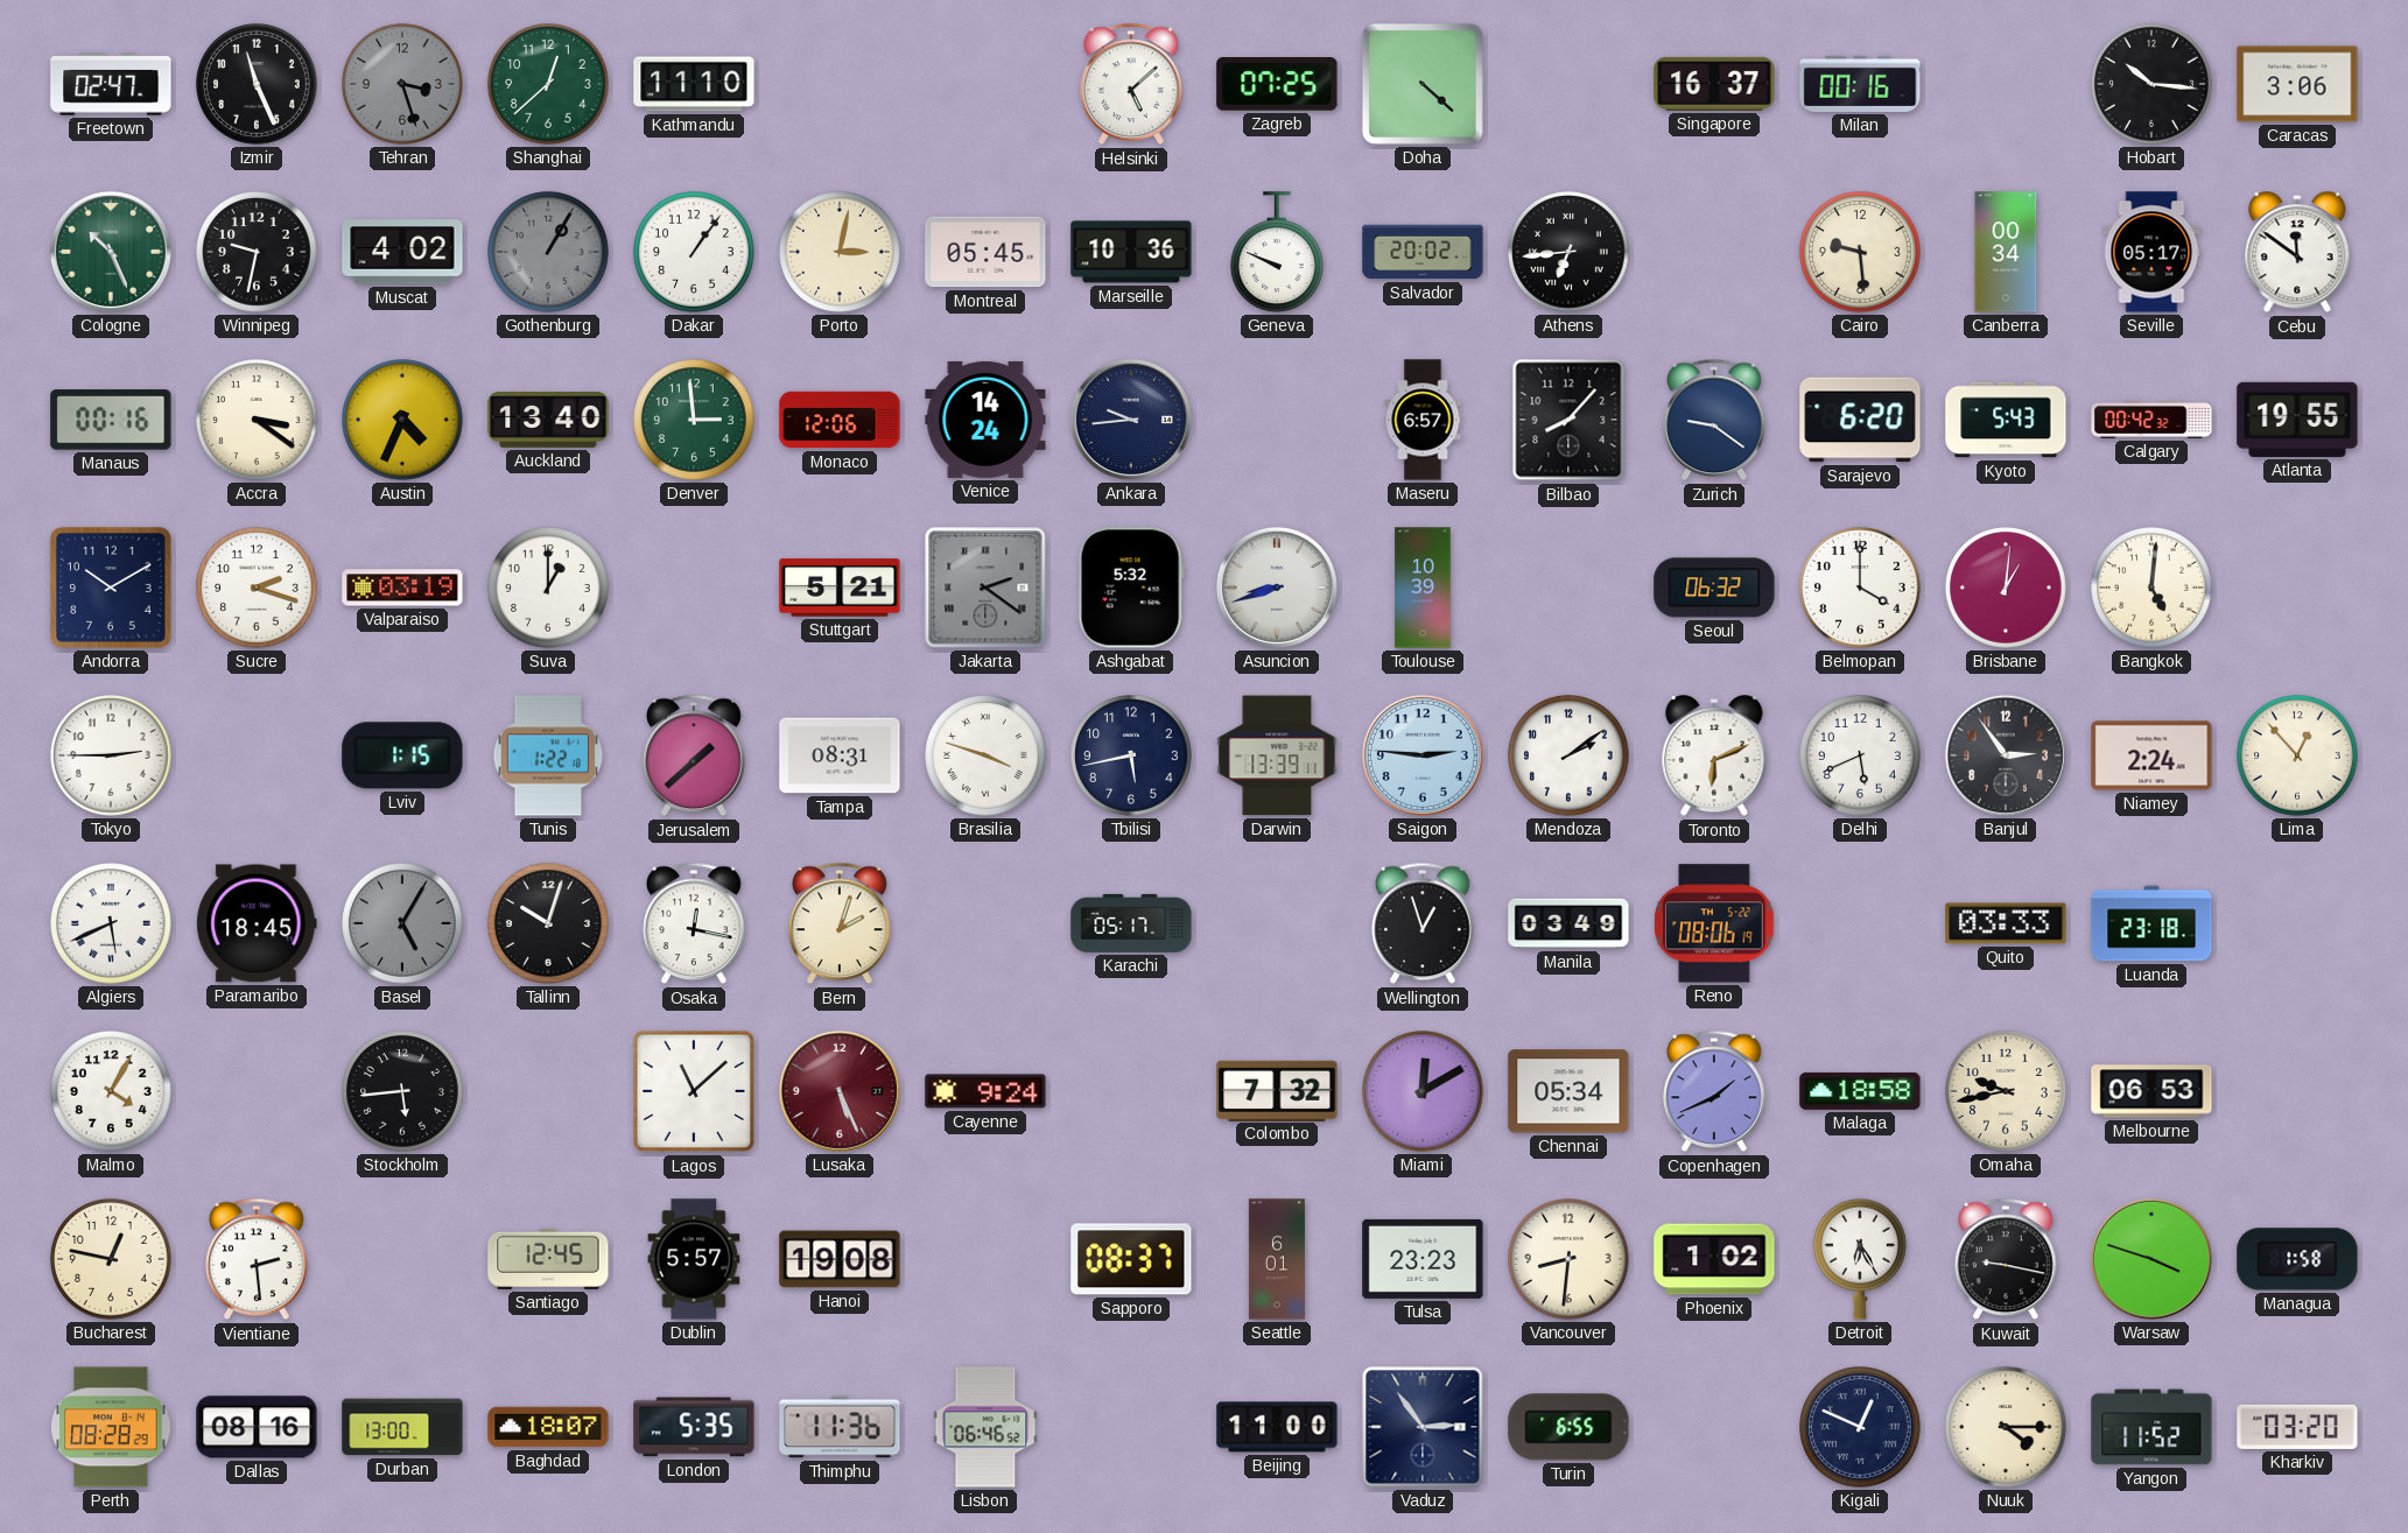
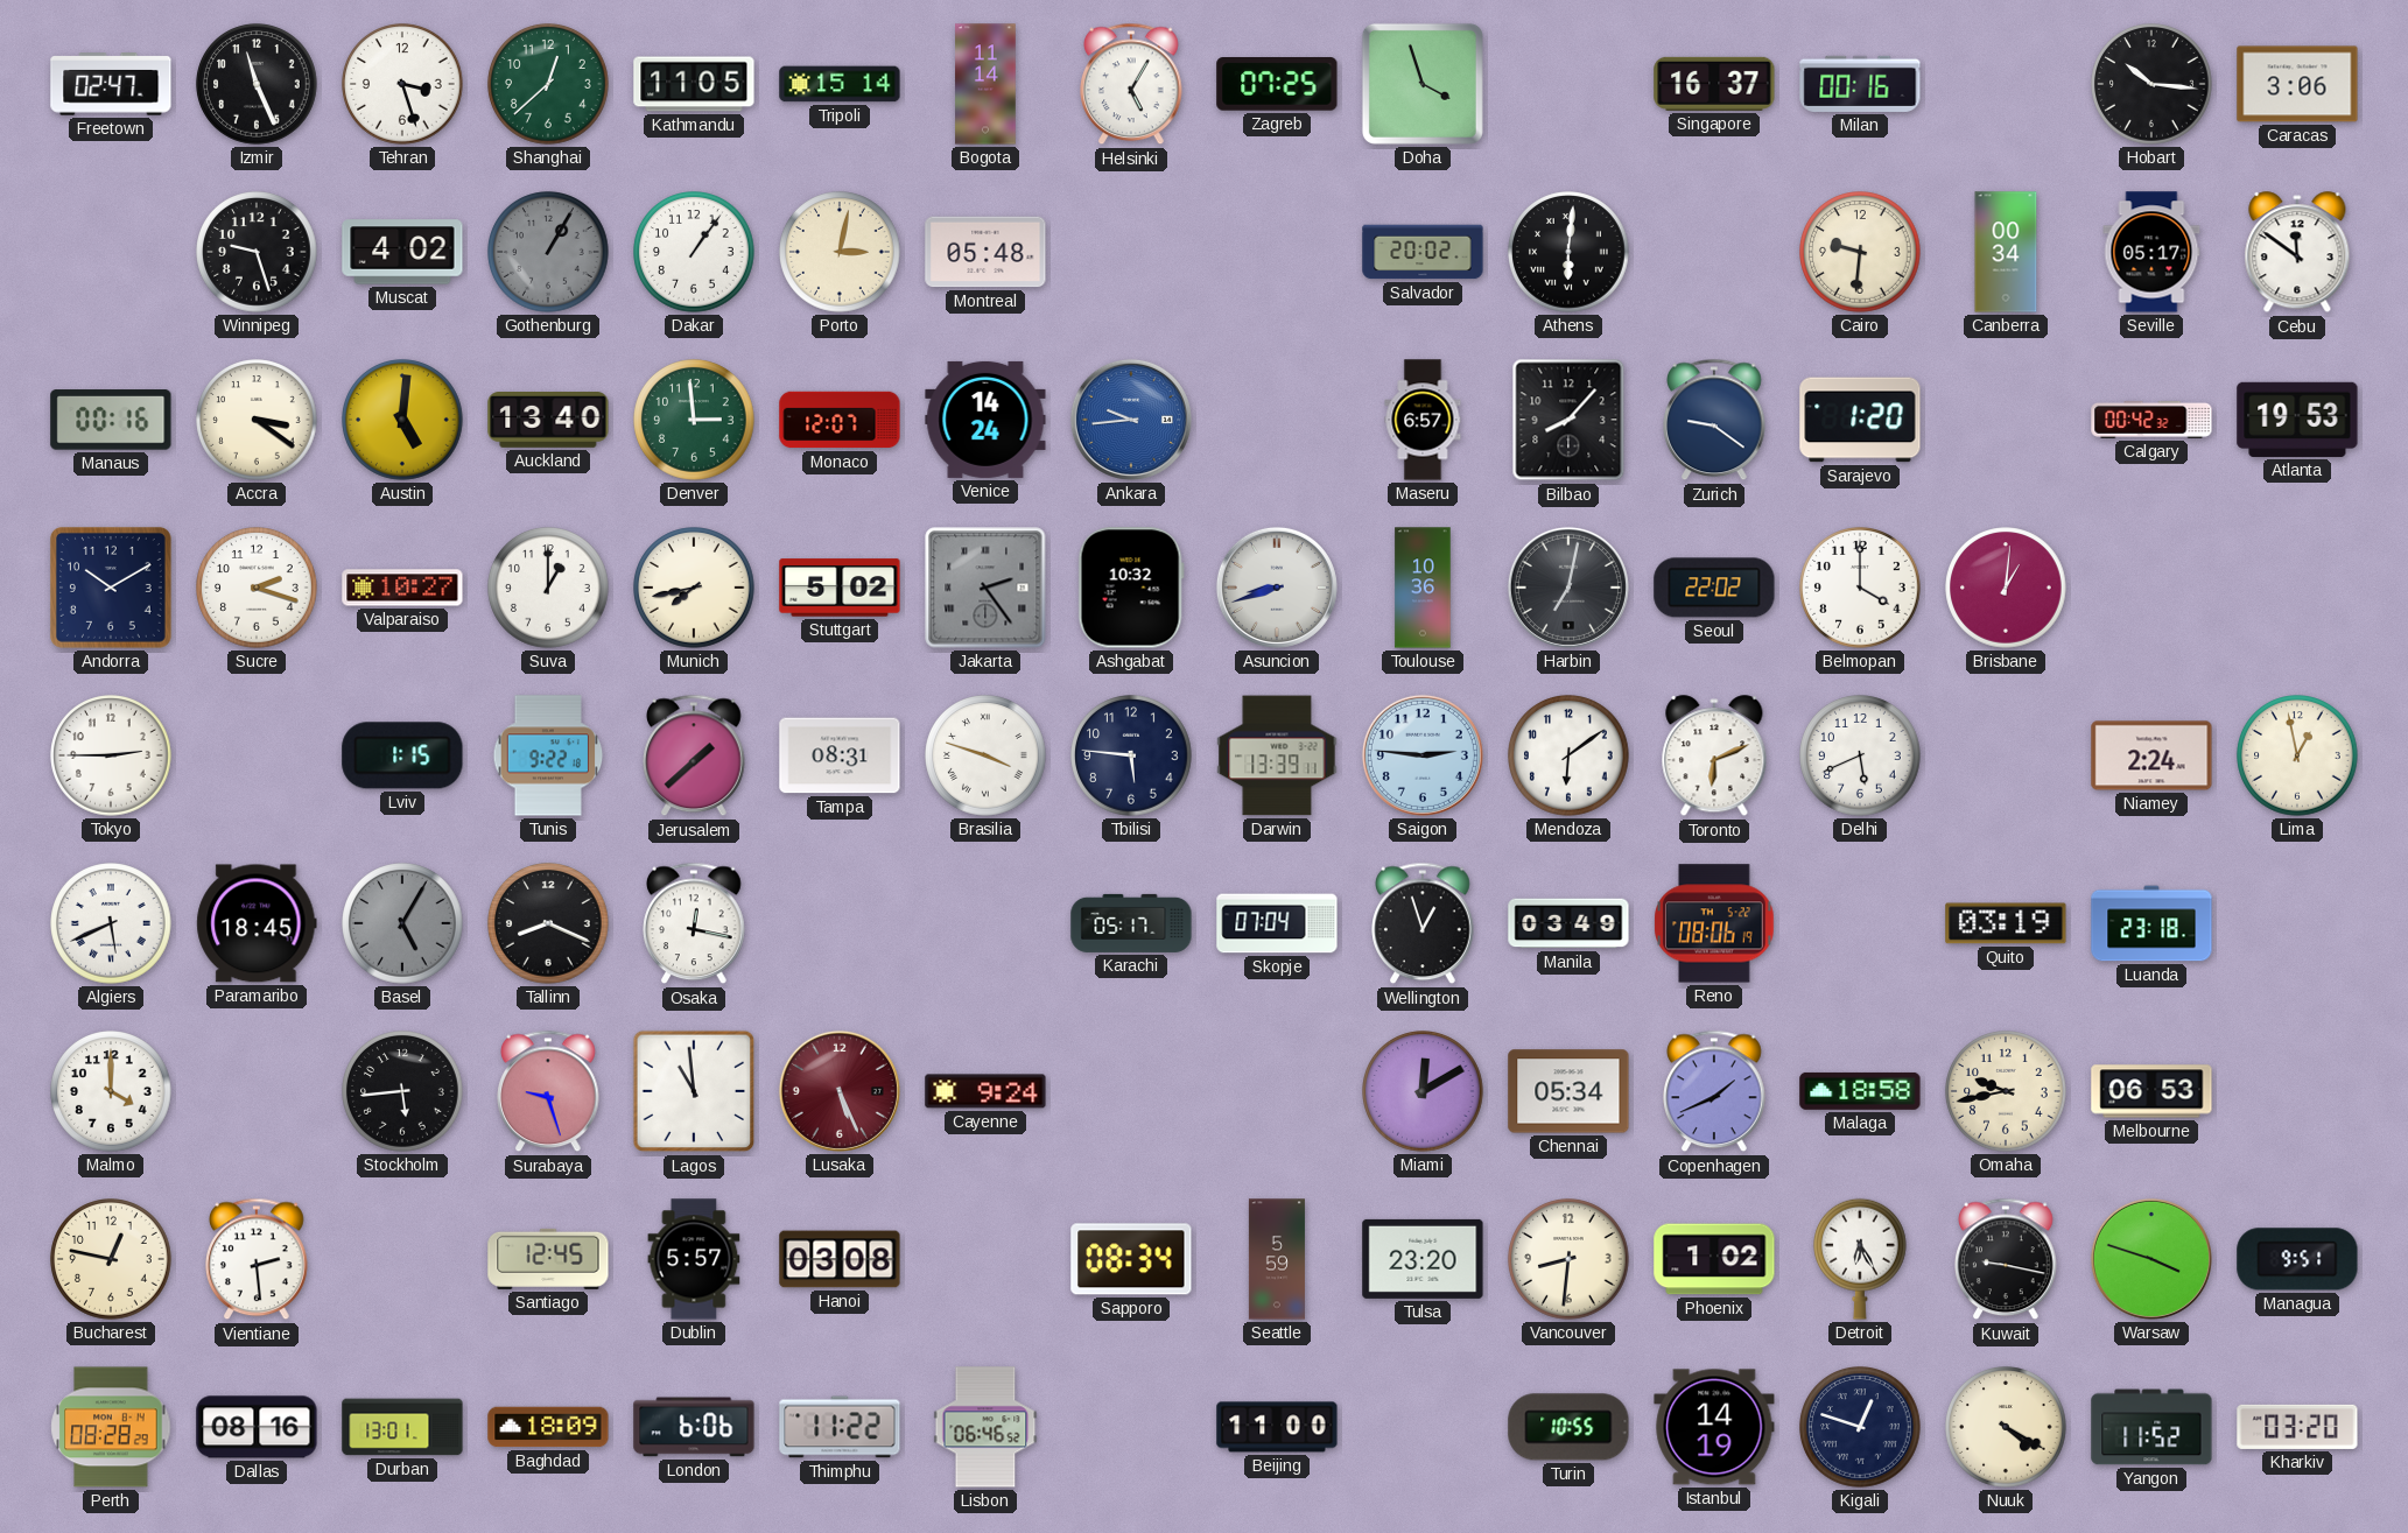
Tehran dial: grey -> white
Kathmandu: 11:10 -> 11:05
Tripoli: none -> 15:14
Bogota: none -> 11:14
Helsinki: 5:08 -> 5:05
Doha: 4:22 -> 3:57
Cologne: 10:26 -> none
Winnipeg: 9:32 -> 9:27
Montreal: 05:45 -> 05:48
Marseille: 10:36 -> none
Geneva: 9:49 -> none
Athens: 6:44 -> 6:01
Cairo: 9:29 -> 9:31
Austin: 4:34 -> 5:01
Monaco: 12:06 -> 12:07
Ankara dial: navy -> blue
Sarajevo: 6:20 -> 1:20
Kyoto: 5:43 -> none
Atlanta: 19:55 -> 19:53
Valparaiso: 03:19 -> 10:27
Munich: none -> 7:43
Stuttgart: 5:21 -> 5:02
Jakarta: 2:21 -> 2:24
Ashgabat: 5:32 -> 10:32
Toulouse: 10:39 -> 10:36
Harbin: none -> 7:02
Seoul: 06:32 -> 22:02
Bangkok: 5:01 -> none
Tunis: 1:22 -> 9:22
Tbilisi: 5:43 -> 5:46
Mendoza: 2:09 -> 6:09
Banjul: 2:54 -> none
Lima: 12:53 -> 12:58
Tallinn: 10:03 -> 8:19
Bern: 2:03 -> none
Skopje: none -> 07:04
Quito: 03:33 -> 03:19
Malmo: 4:05 -> 4:00
Surabaya: none -> 9:27
Lagos: 11:08 -> 10:59
Colombo: 7:32 -> none
Hanoi: 19:08 -> 03:08
Sapporo: 08:37 -> 08:34
Seattle: 6:01 -> 5:59
Tulsa: 23:23 -> 23:20
Managua: 1:58 -> 9:51
Durban: 13:00 -> 13:01
Baghdad: 18:07 -> 18:09
London: 5:35 -> 6:06
Thimphu: 11:36 -> 11:22
Vaduz: 2:54 -> none
Turin: 6:55 -> 10:55
Istanbul: none -> 14:19
Kigali: 12:49 -> 12:48
Nuuk: 4:15 -> 4:20
